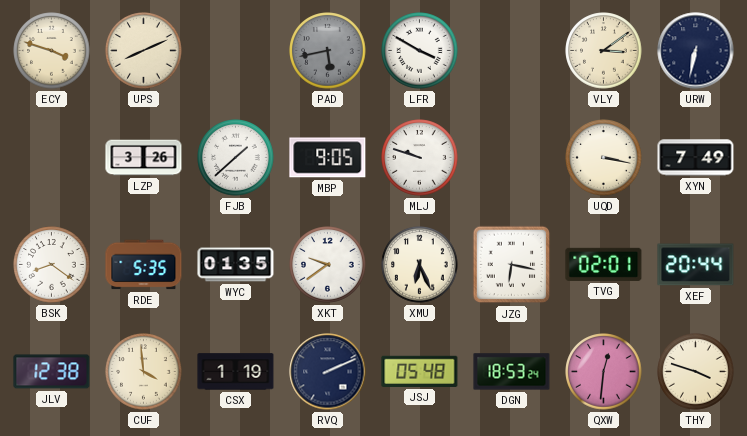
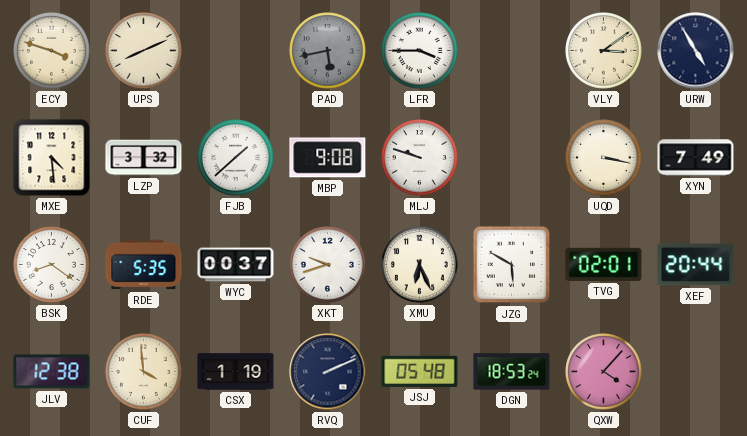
LFR: 3:50 -> 3:45
URW: 6:32 -> 4:55
MXE: none -> 4:29
LZP: 3:26 -> 3:32
MBP: 9:05 -> 9:08
WYC: 01:35 -> 00:37
XKT: 9:39 -> 9:42
JZG: 6:17 -> 5:50
QXW: 12:31 -> 4:07
THY: 3:48 -> none
